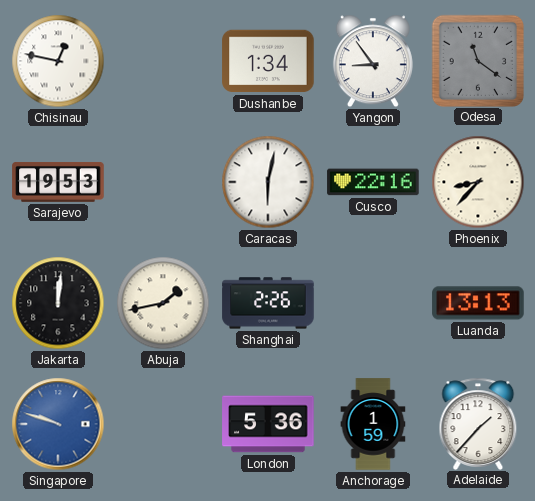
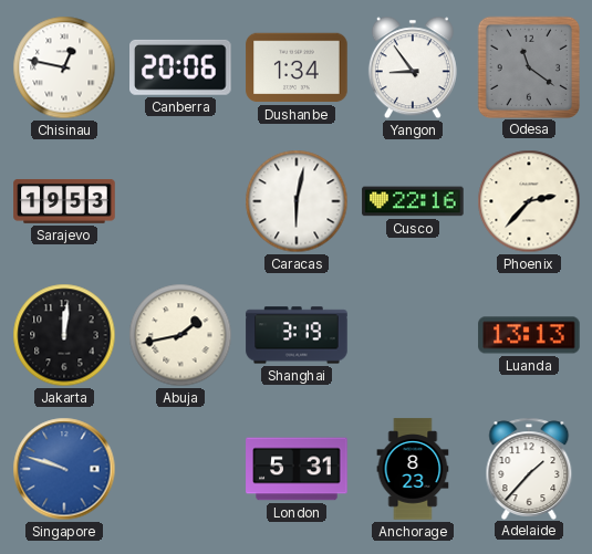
Canberra: none -> 20:06
Phoenix: 8:37 -> 2:37
Shanghai: 2:26 -> 3:19
London: 5:36 -> 5:31
Anchorage: 1:59 -> 8:23
